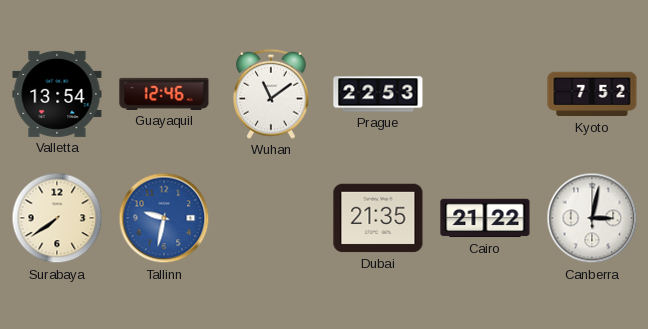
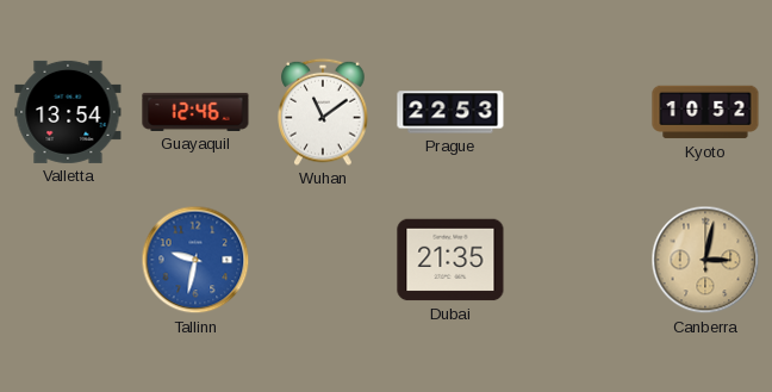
Kyoto: 7:52 -> 10:52
Surabaya: 7:39 -> none
Cairo: 21:22 -> none
Canberra dial: white -> champagne
